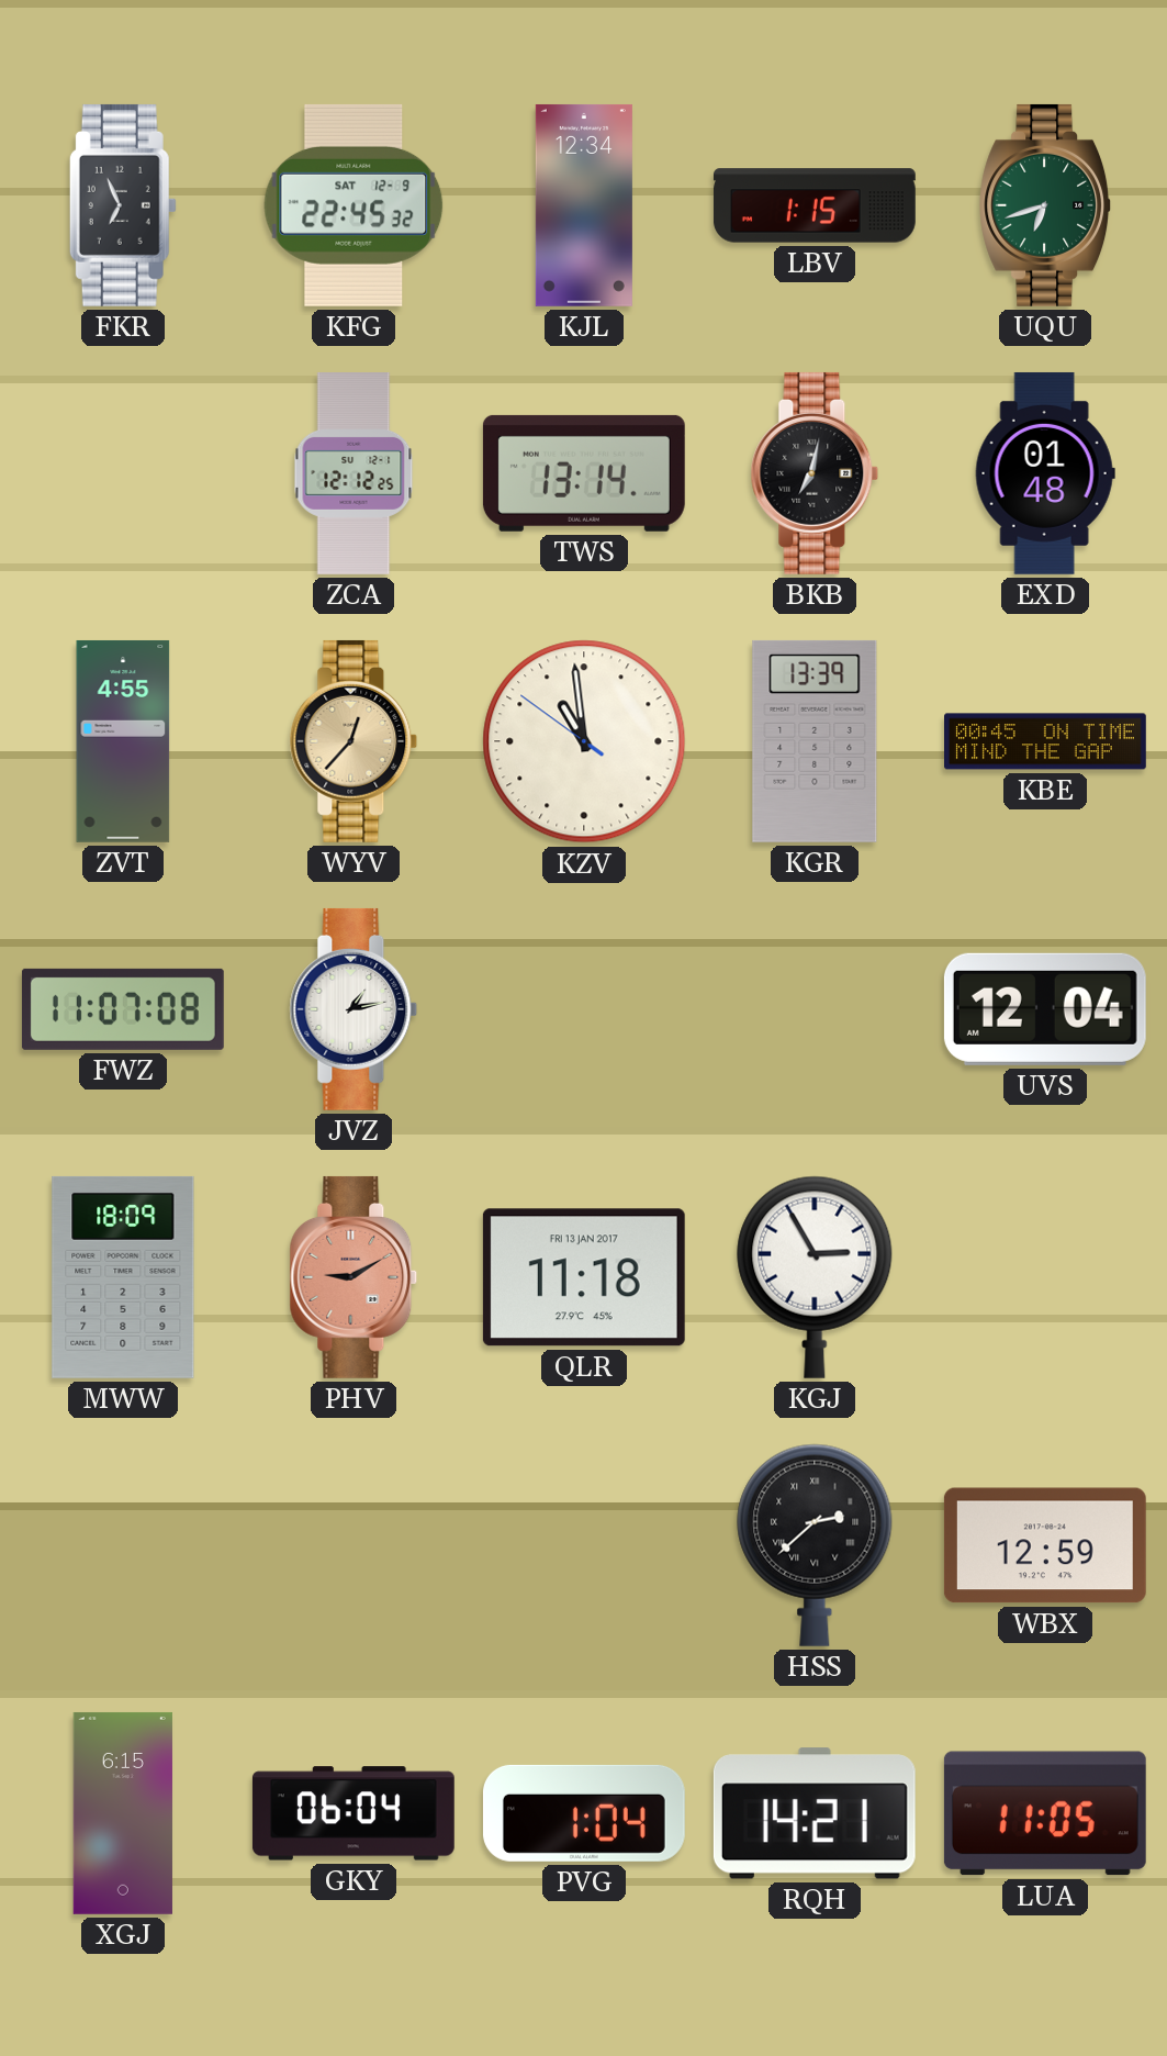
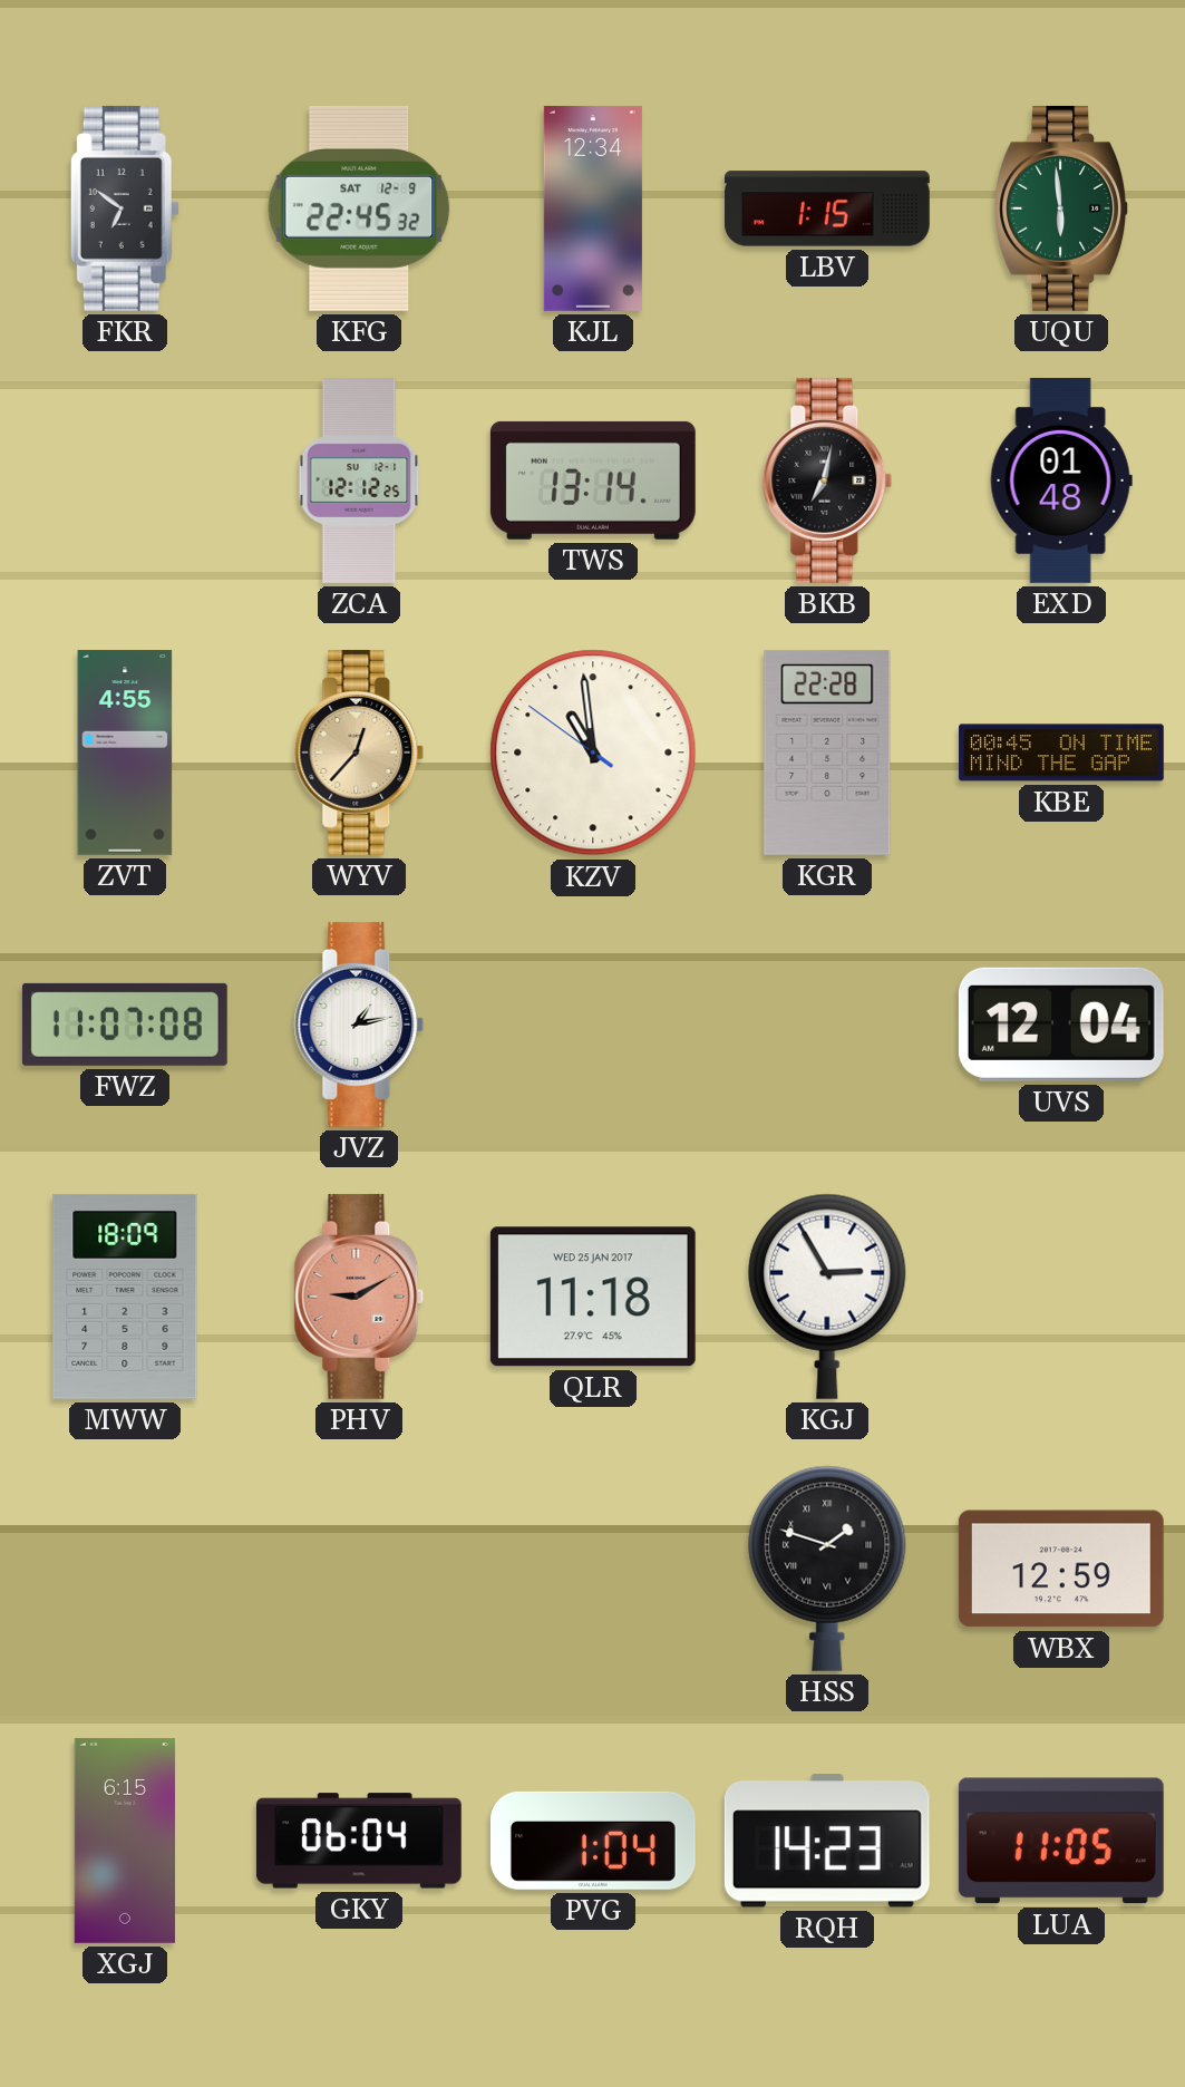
FKR: 6:56 -> 6:51
UQU: 6:42 -> 5:59
KGR: 13:39 -> 22:28
QLR date: FRI 13 JAN 2017 -> WED 25 JAN 2017
HSS: 2:38 -> 1:48
RQH: 14:21 -> 14:23
